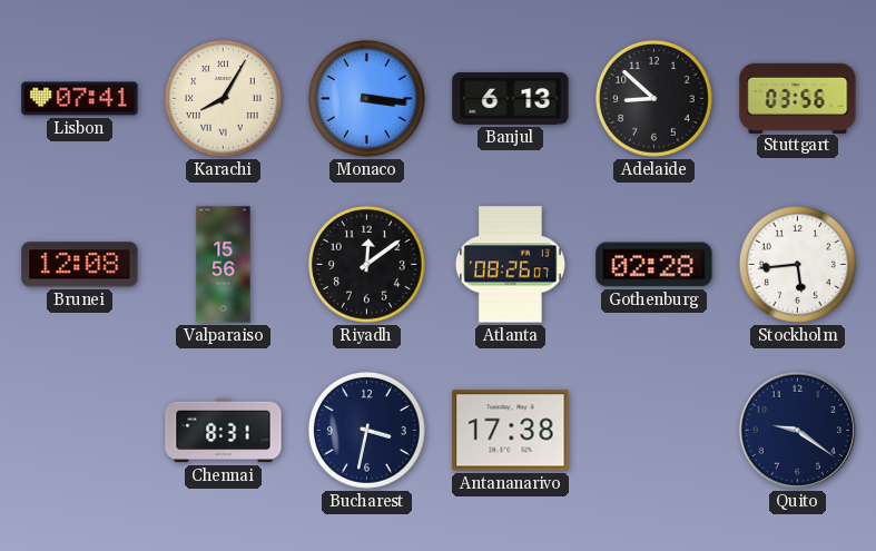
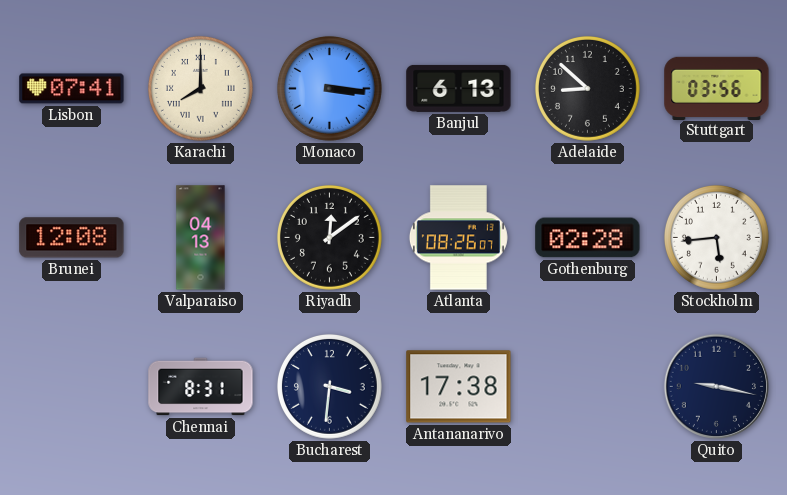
Karachi: 8:05 -> 8:00
Valparaiso: 15:56 -> 04:13
Bucharest: 3:32 -> 3:31
Quito: 9:21 -> 9:17
